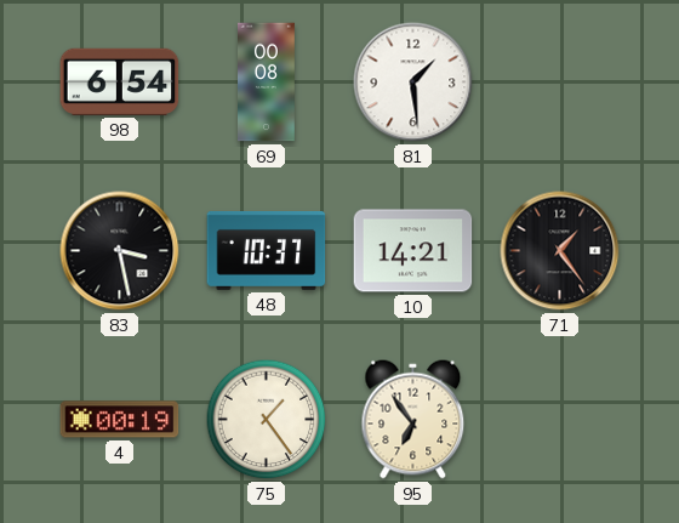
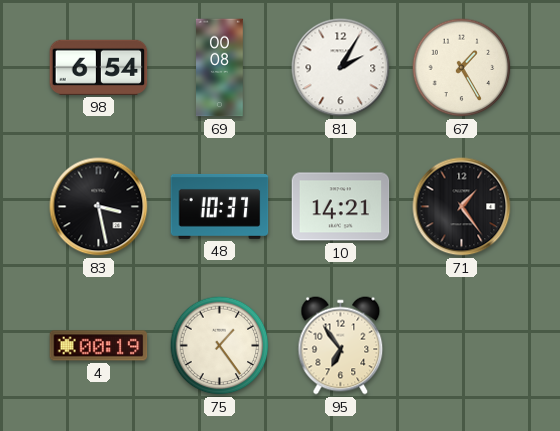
81: 1:29 -> 2:05
67: none -> 1:25
